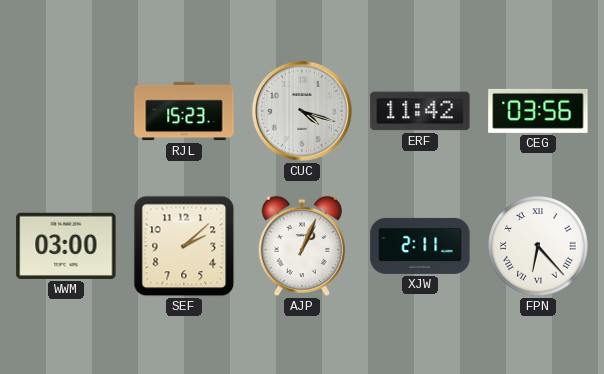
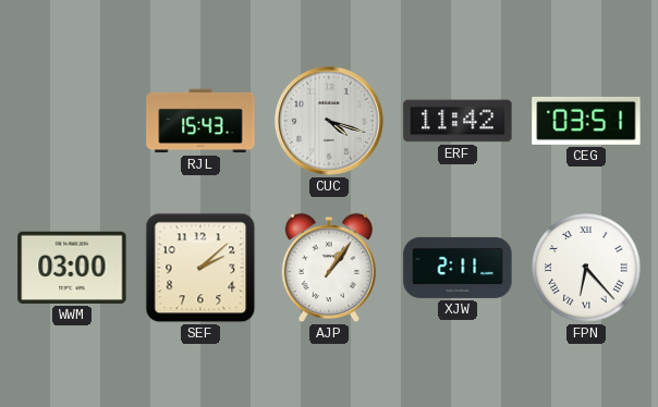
RJL: 15:23 -> 15:43
CEG: 03:56 -> 03:51
AJP: 1:04 -> 1:06
